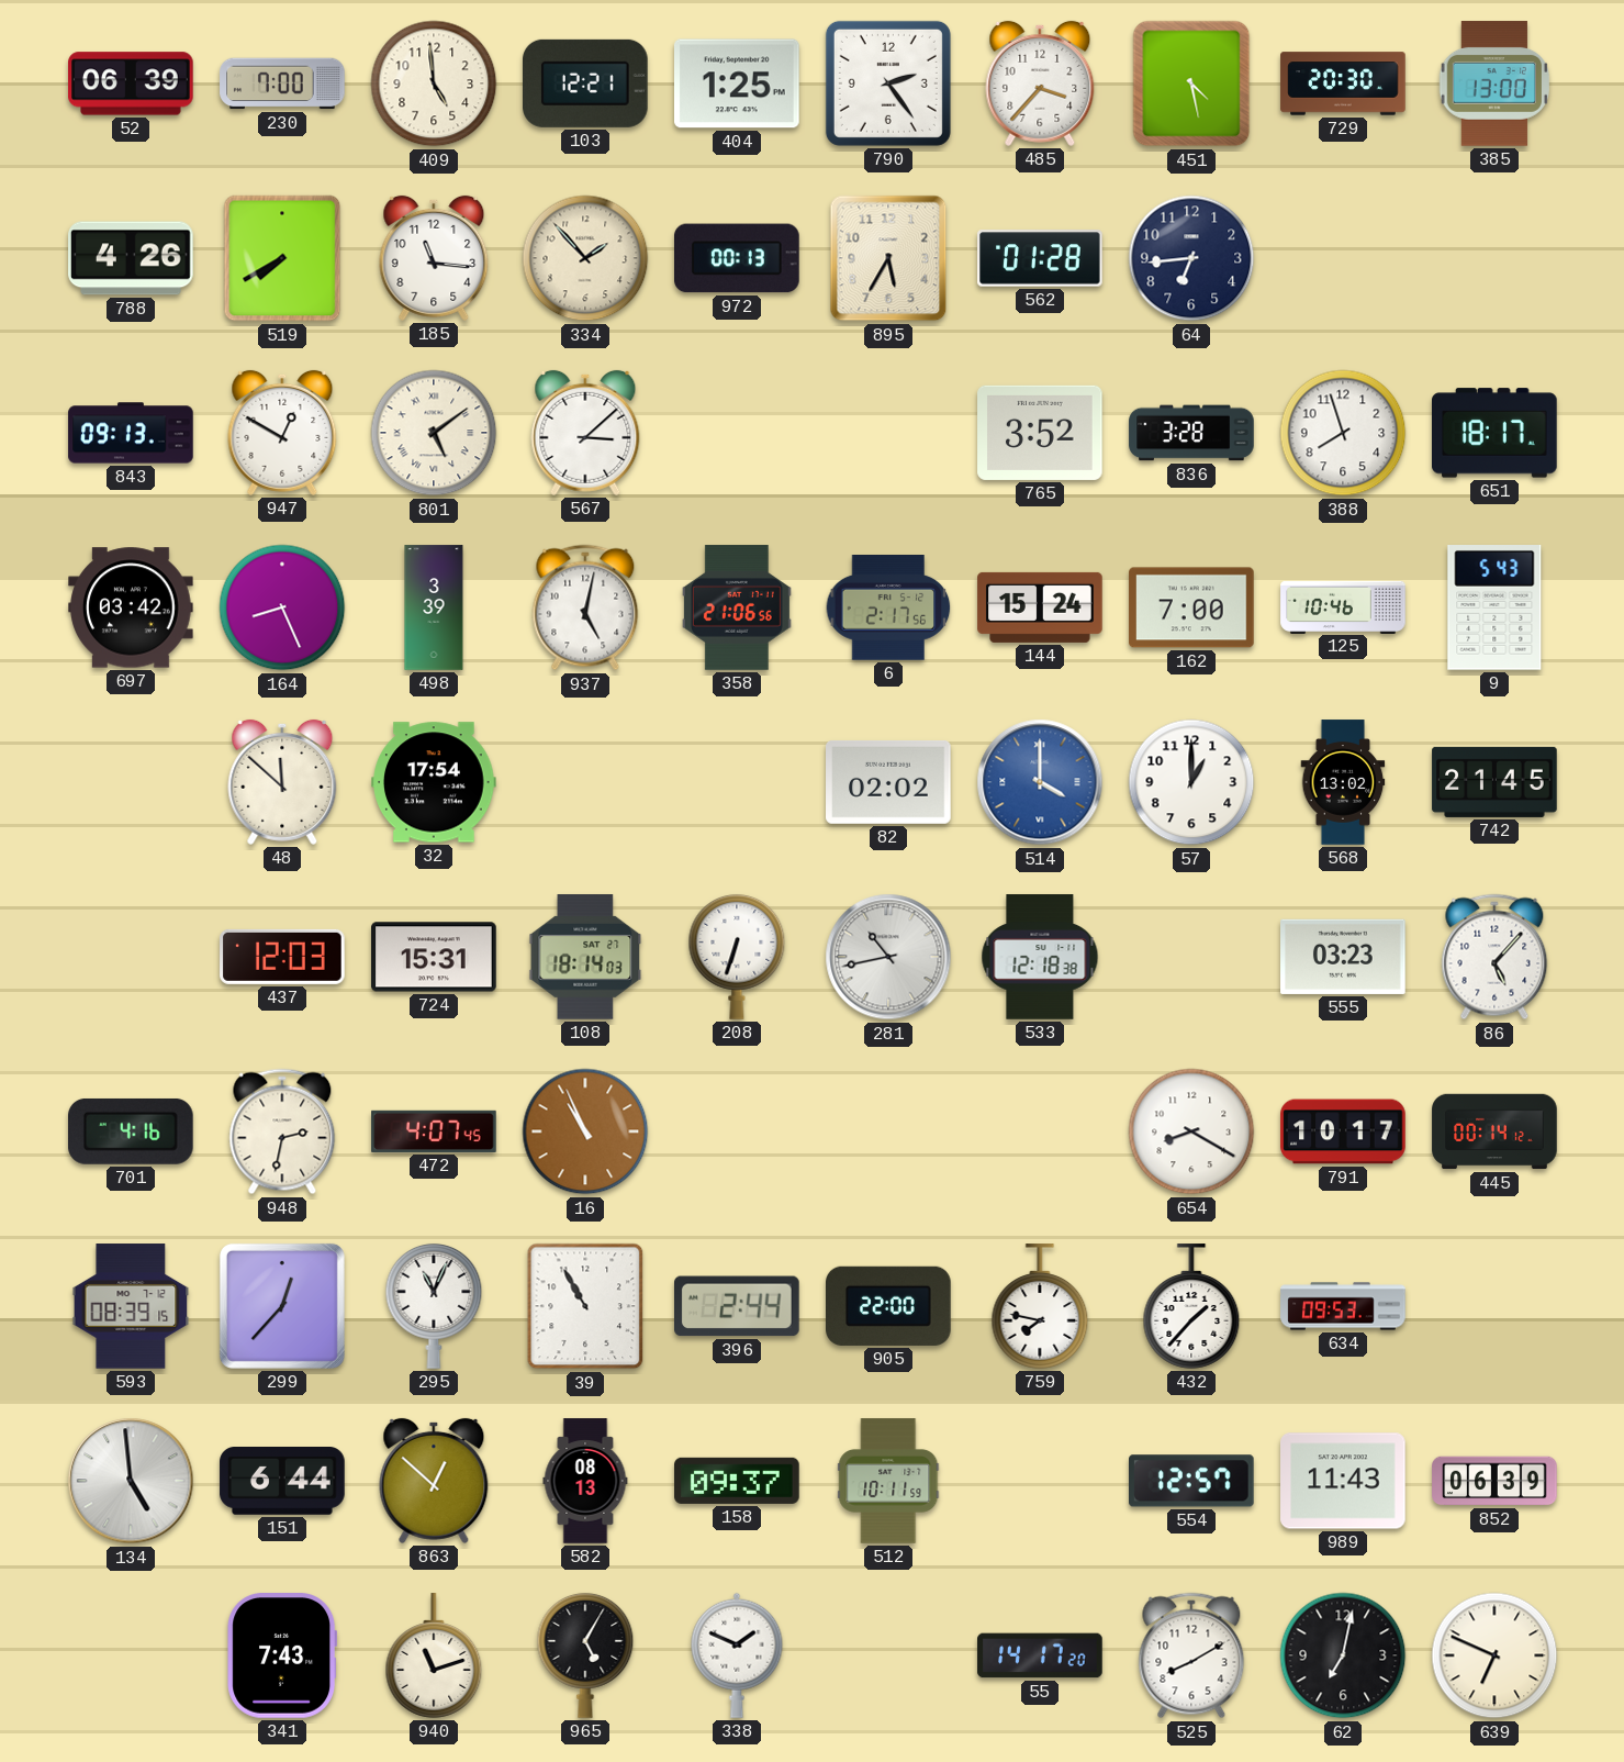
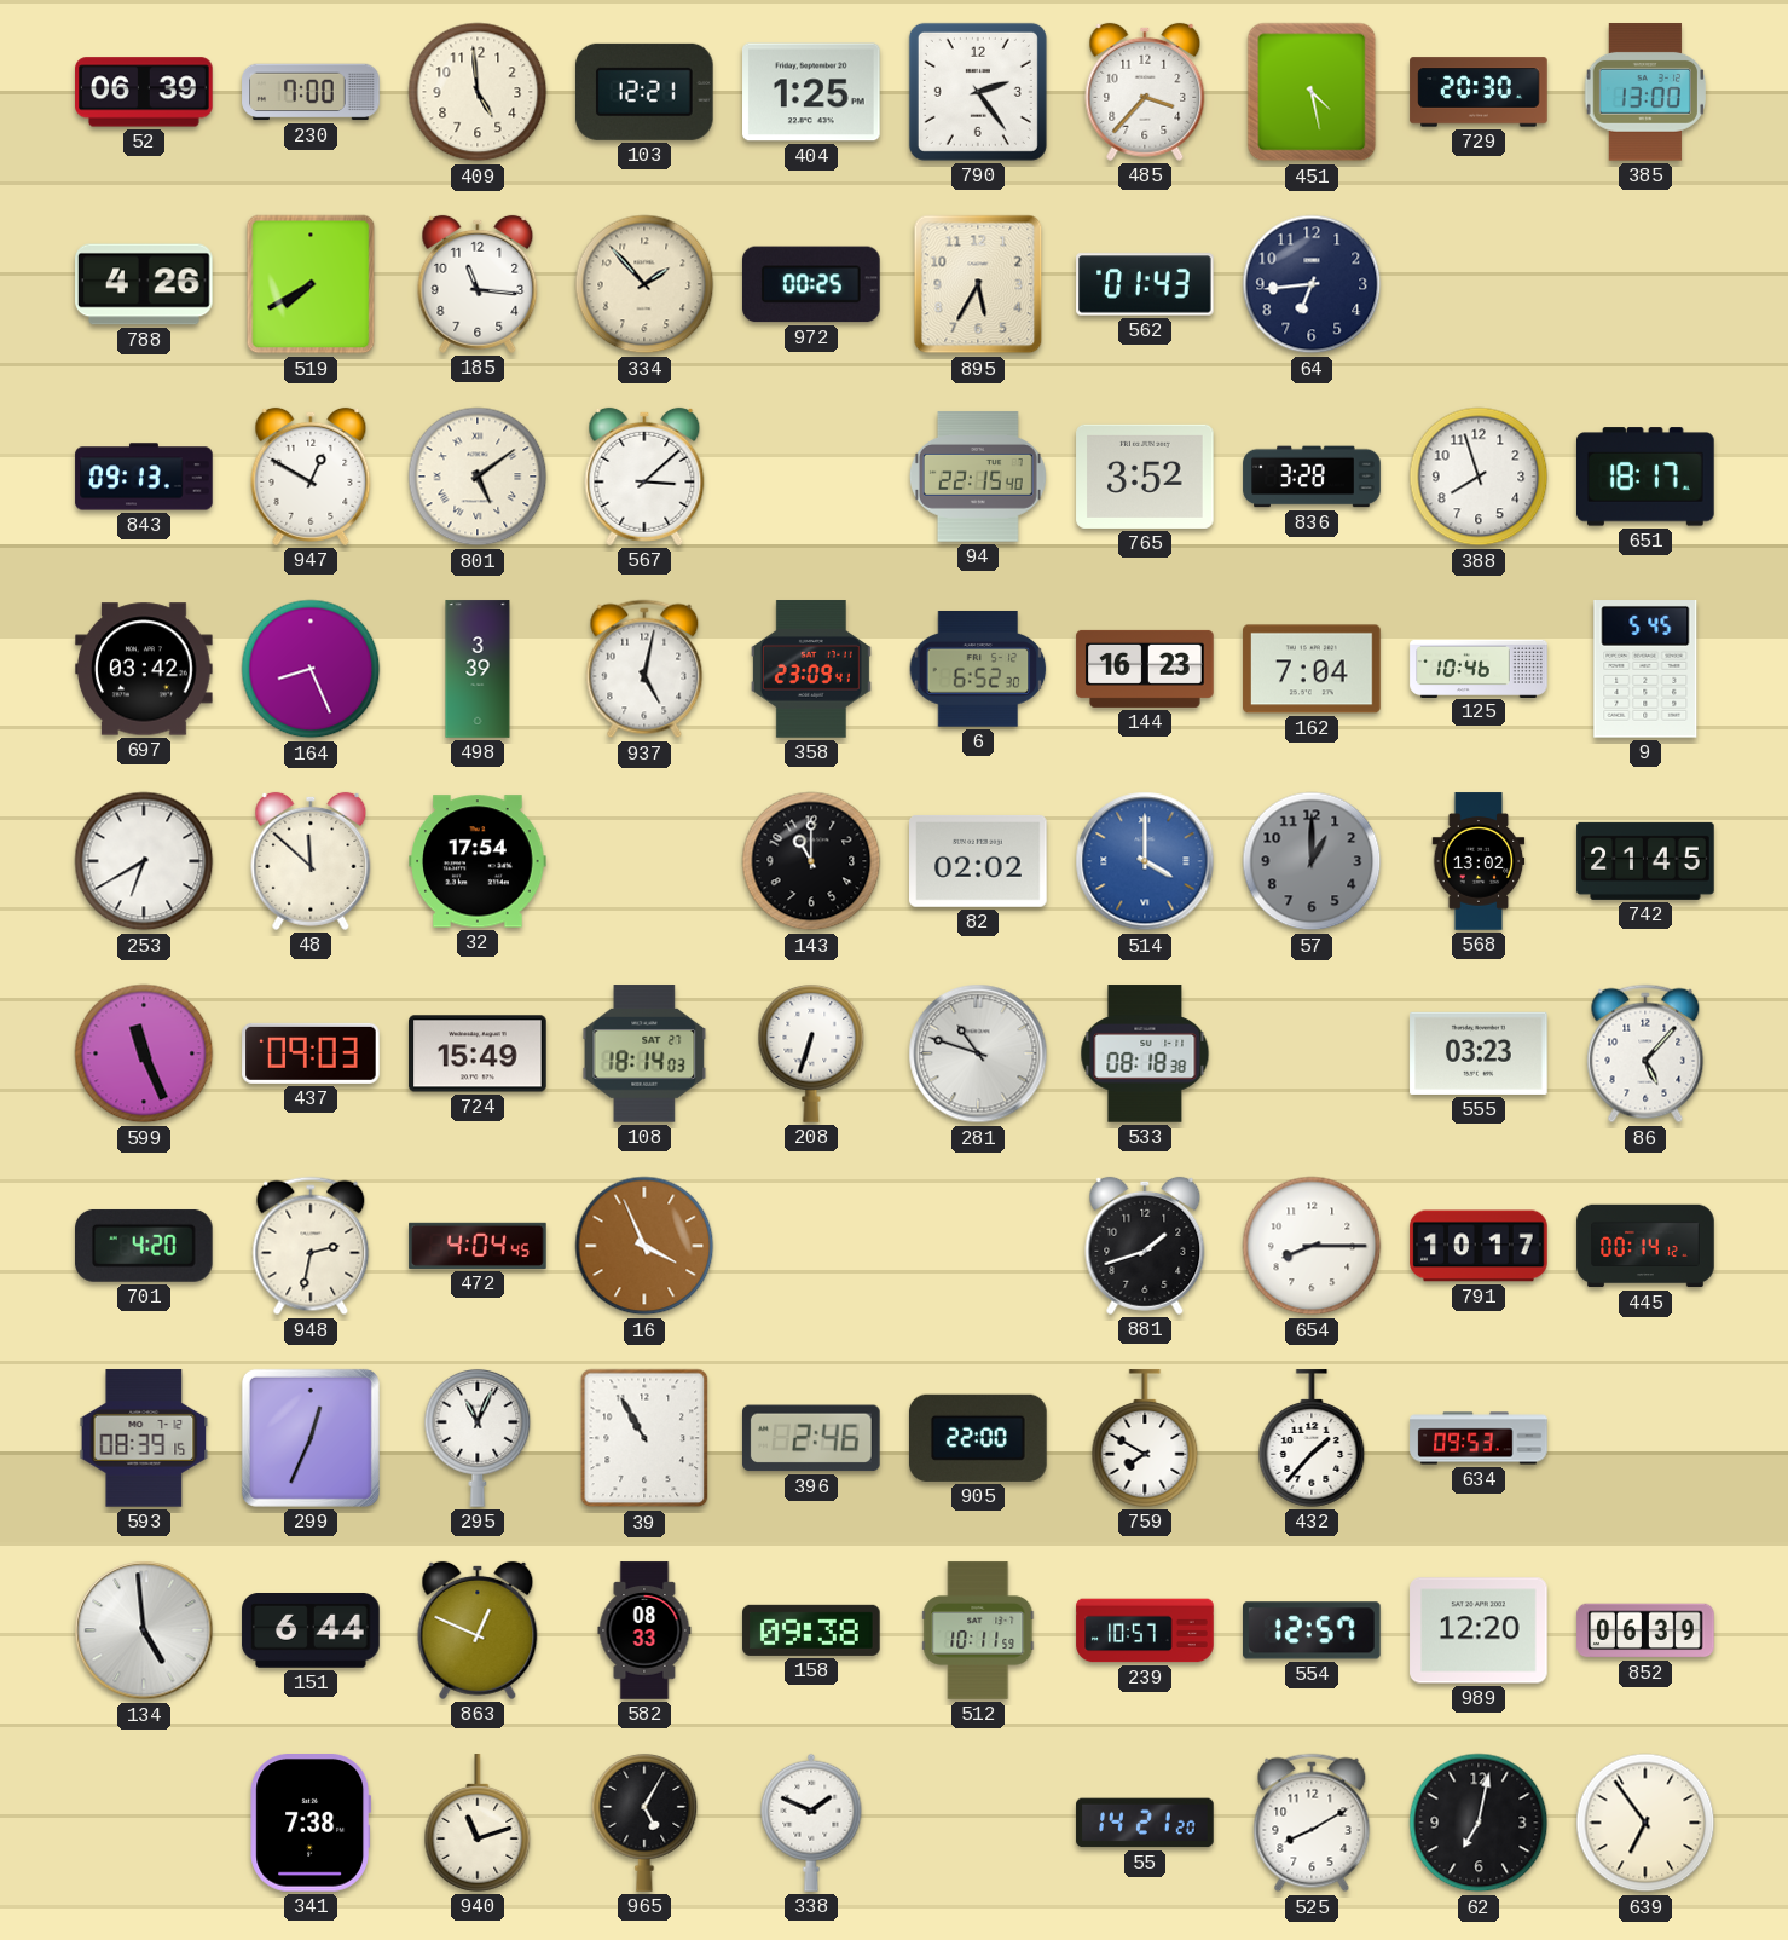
972: 00:13 -> 00:25
562: 01:28 -> 01:43
94: none -> 22:15
358: 21:06 -> 23:09
6: 2:17 -> 6:52
144: 15:24 -> 16:23
162: 7:00 -> 7:04
9: 5:43 -> 5:45
253: none -> 6:40
143: none -> 11:00
57 dial: white -> grey
599: none -> 11:26
437: 12:03 -> 09:03
724: 15:31 -> 15:49
281: 10:43 -> 10:48
533: 12:18 -> 08:18
701: 4:16 -> 4:20
472: 4:07 -> 4:04
16: 10:56 -> 3:56
881: none -> 1:42
654: 8:20 -> 8:15
299: 12:37 -> 12:34
396: 2:44 -> 2:46
759: 7:47 -> 7:50
863: 12:52 -> 12:49
582: 08:13 -> 08:33
158: 09:37 -> 09:38
239: none -> 10:57
989: 11:43 -> 12:20
341: 7:43 -> 7:38
55: 14:17 -> 14:21
639: 6:49 -> 6:54
